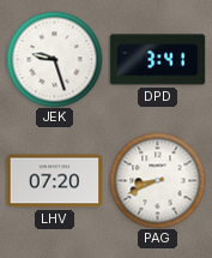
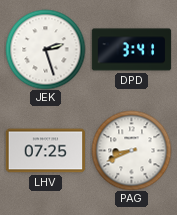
JEK: 9:27 -> 2:27
LHV: 07:20 -> 07:25
